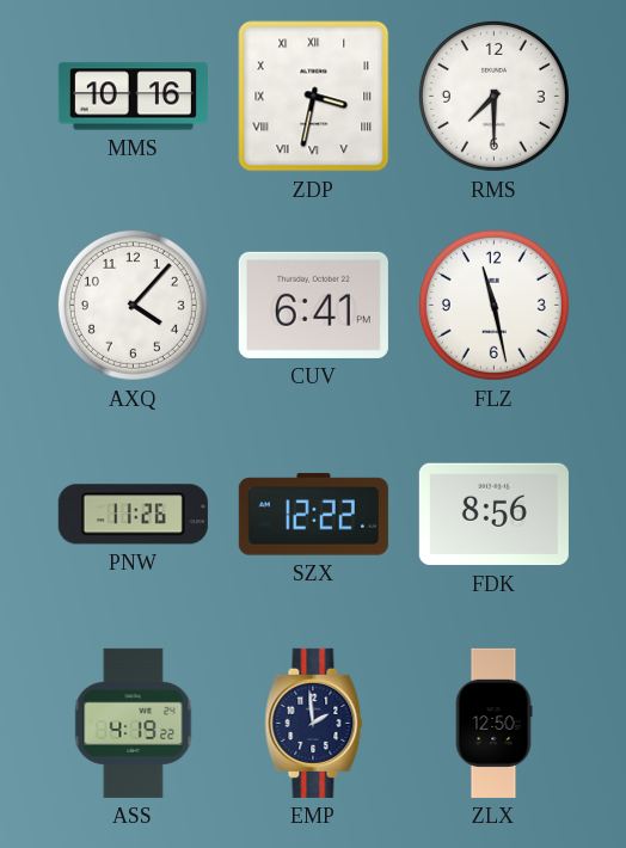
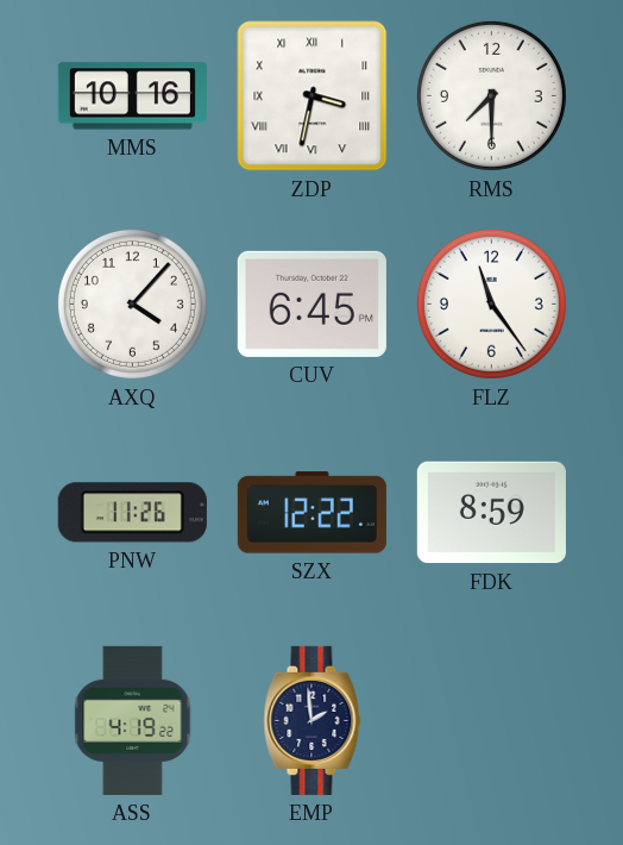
CUV: 6:41 -> 6:45
FLZ: 11:28 -> 11:24
FDK: 8:56 -> 8:59
ZLX: 12:50 -> none
